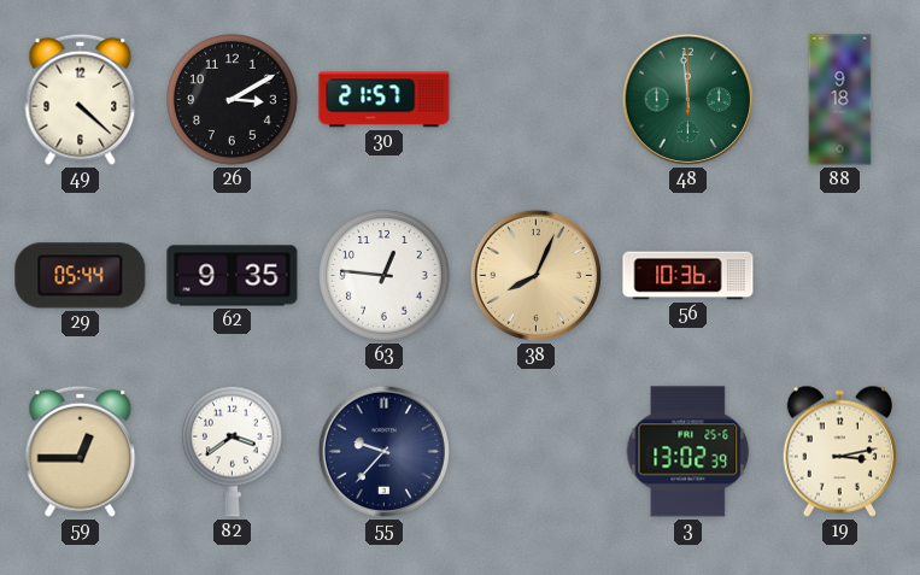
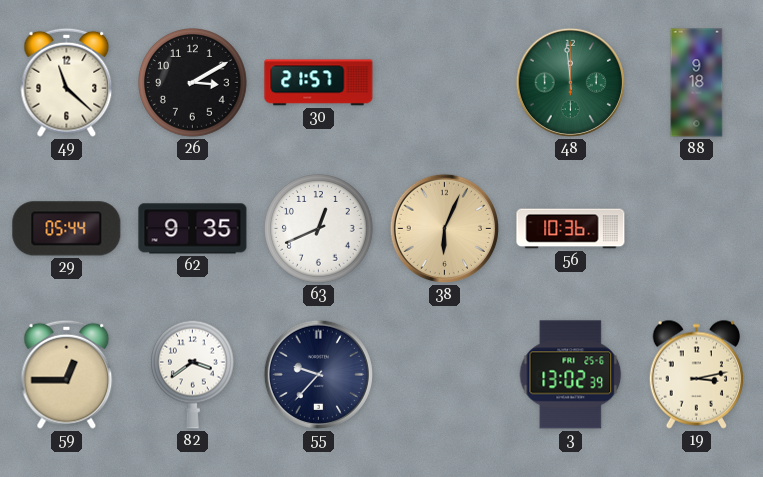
49: 4:22 -> 11:22
63: 12:46 -> 12:41
38: 8:04 -> 6:04
